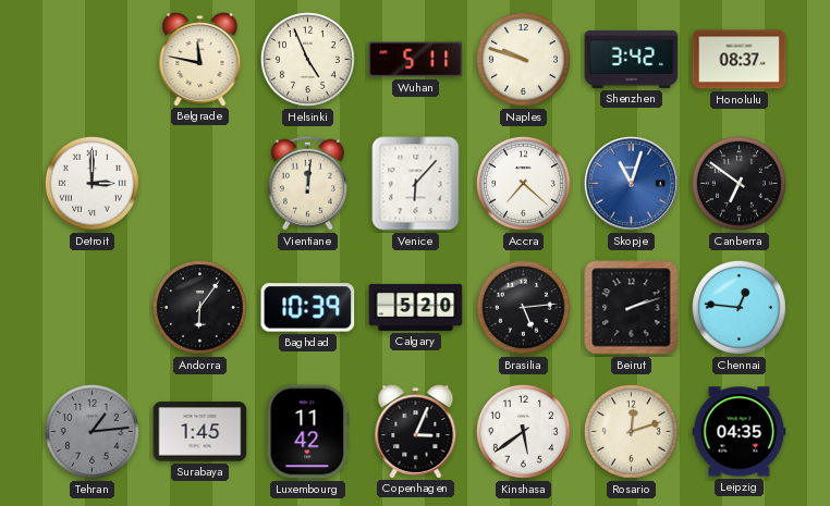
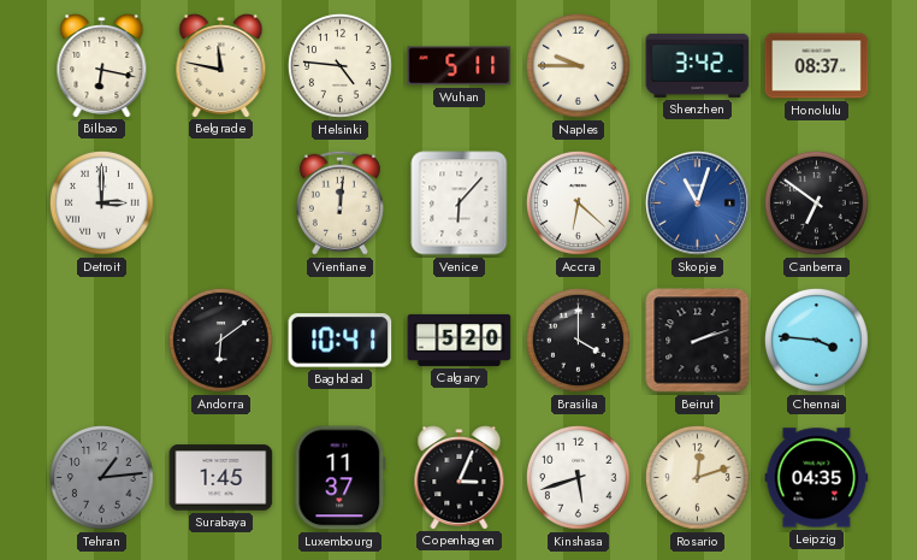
Bilbao: none -> 6:17
Helsinki: 4:56 -> 4:46
Naples: 9:48 -> 9:45
Accra: 7:22 -> 6:22
Andorra: 6:06 -> 6:09
Baghdad: 10:39 -> 10:41
Brasilia: 5:14 -> 4:00
Chennai: 12:46 -> 3:46
Luxembourg: 11:42 -> 11:37
Kinshasa: 5:39 -> 5:42
